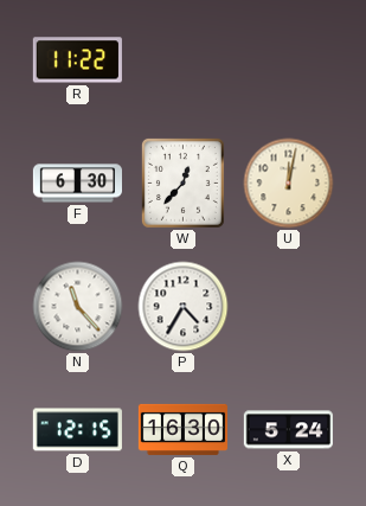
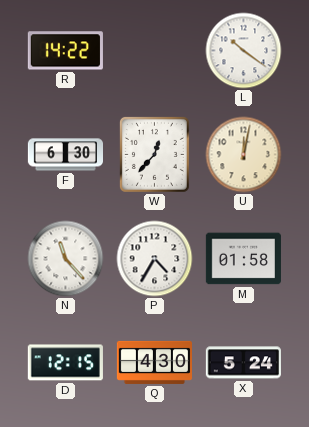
R: 11:22 -> 14:22
L: none -> 10:21
M: none -> 01:58
Q: 16:30 -> 4:30
